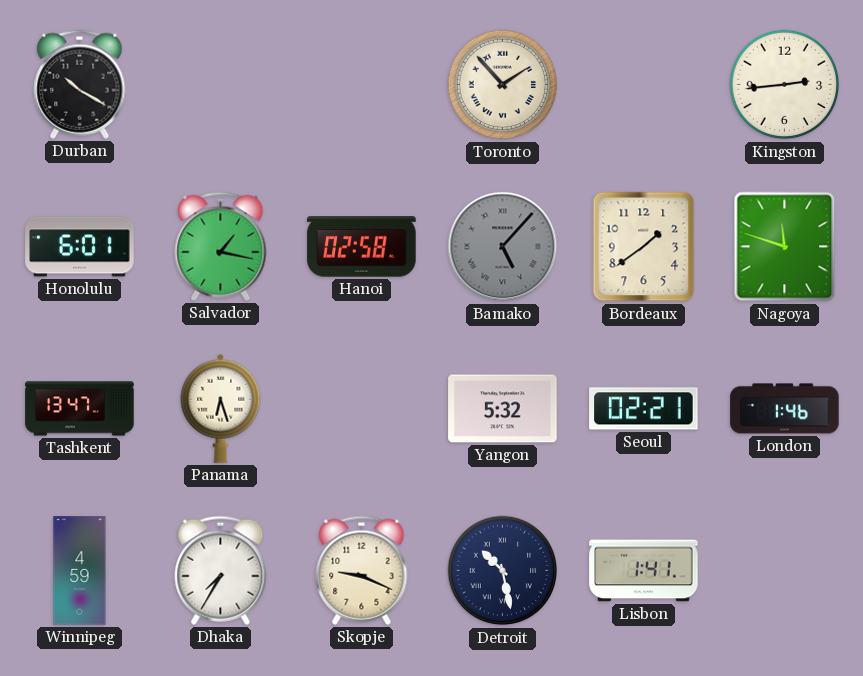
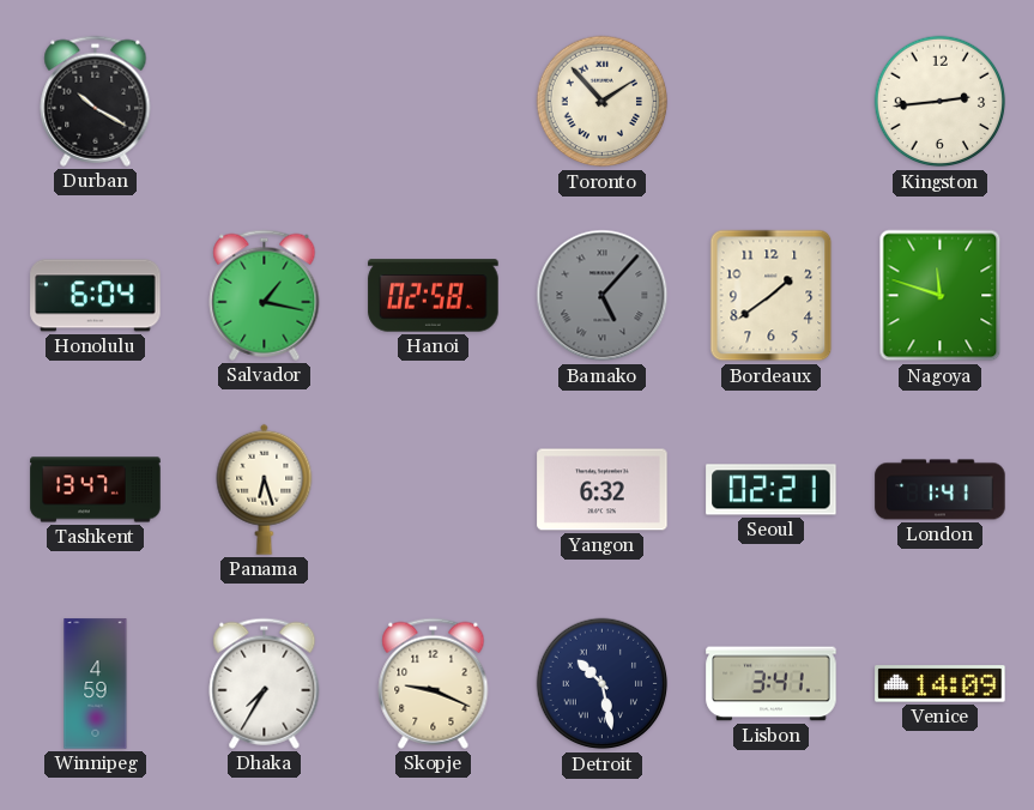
Honolulu: 6:01 -> 6:04
Yangon: 5:32 -> 6:32
London: 1:46 -> 1:41
Lisbon: 1:41 -> 3:41
Venice: none -> 14:09
